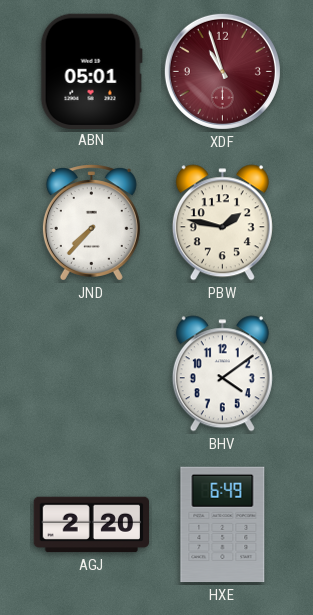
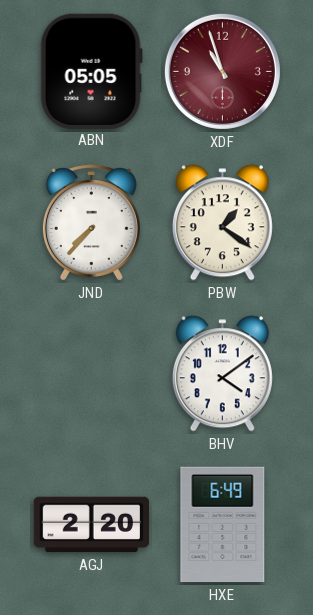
ABN: 05:01 -> 05:05
PBW: 1:47 -> 1:21
